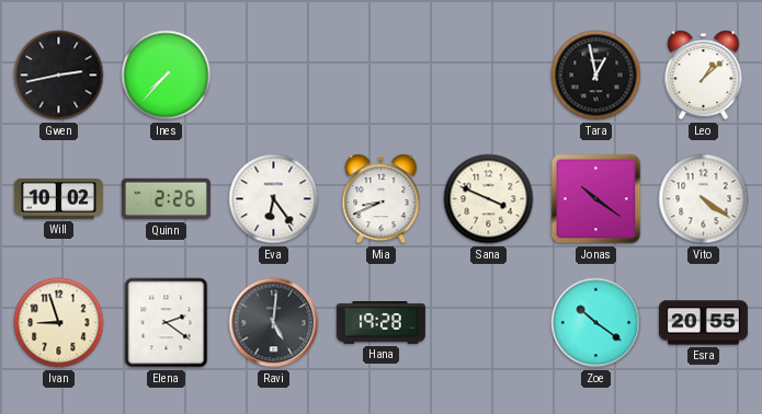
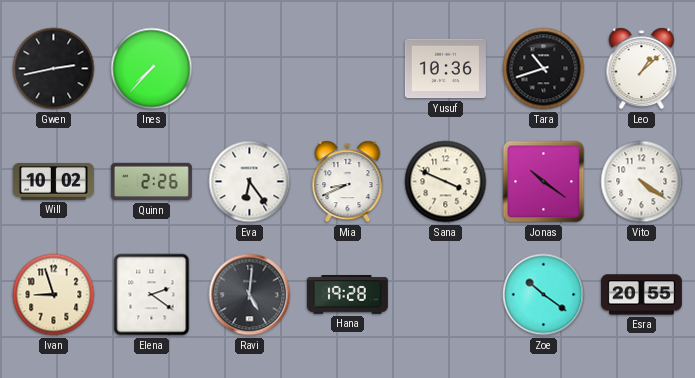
Yusuf: none -> 10:36
Tara: 12:58 -> 10:42
